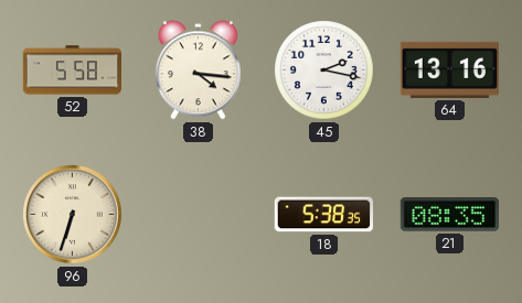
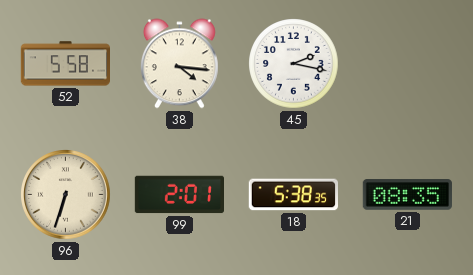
64: 13:16 -> none
99: none -> 2:01
